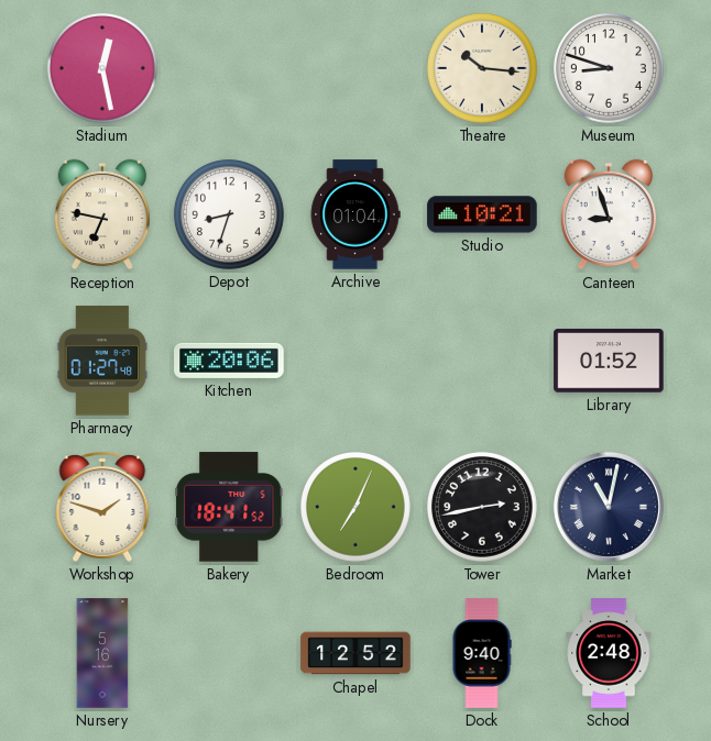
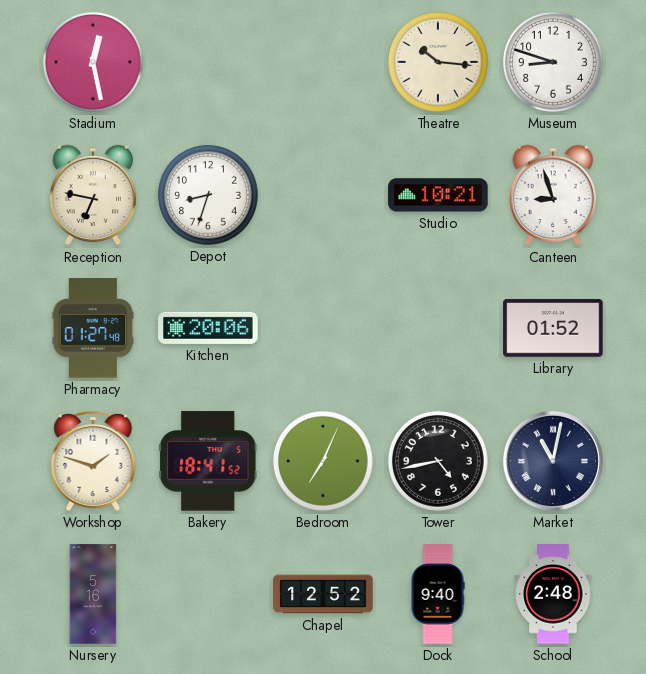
Archive: 01:04 -> none
Tower: 2:43 -> 4:43
